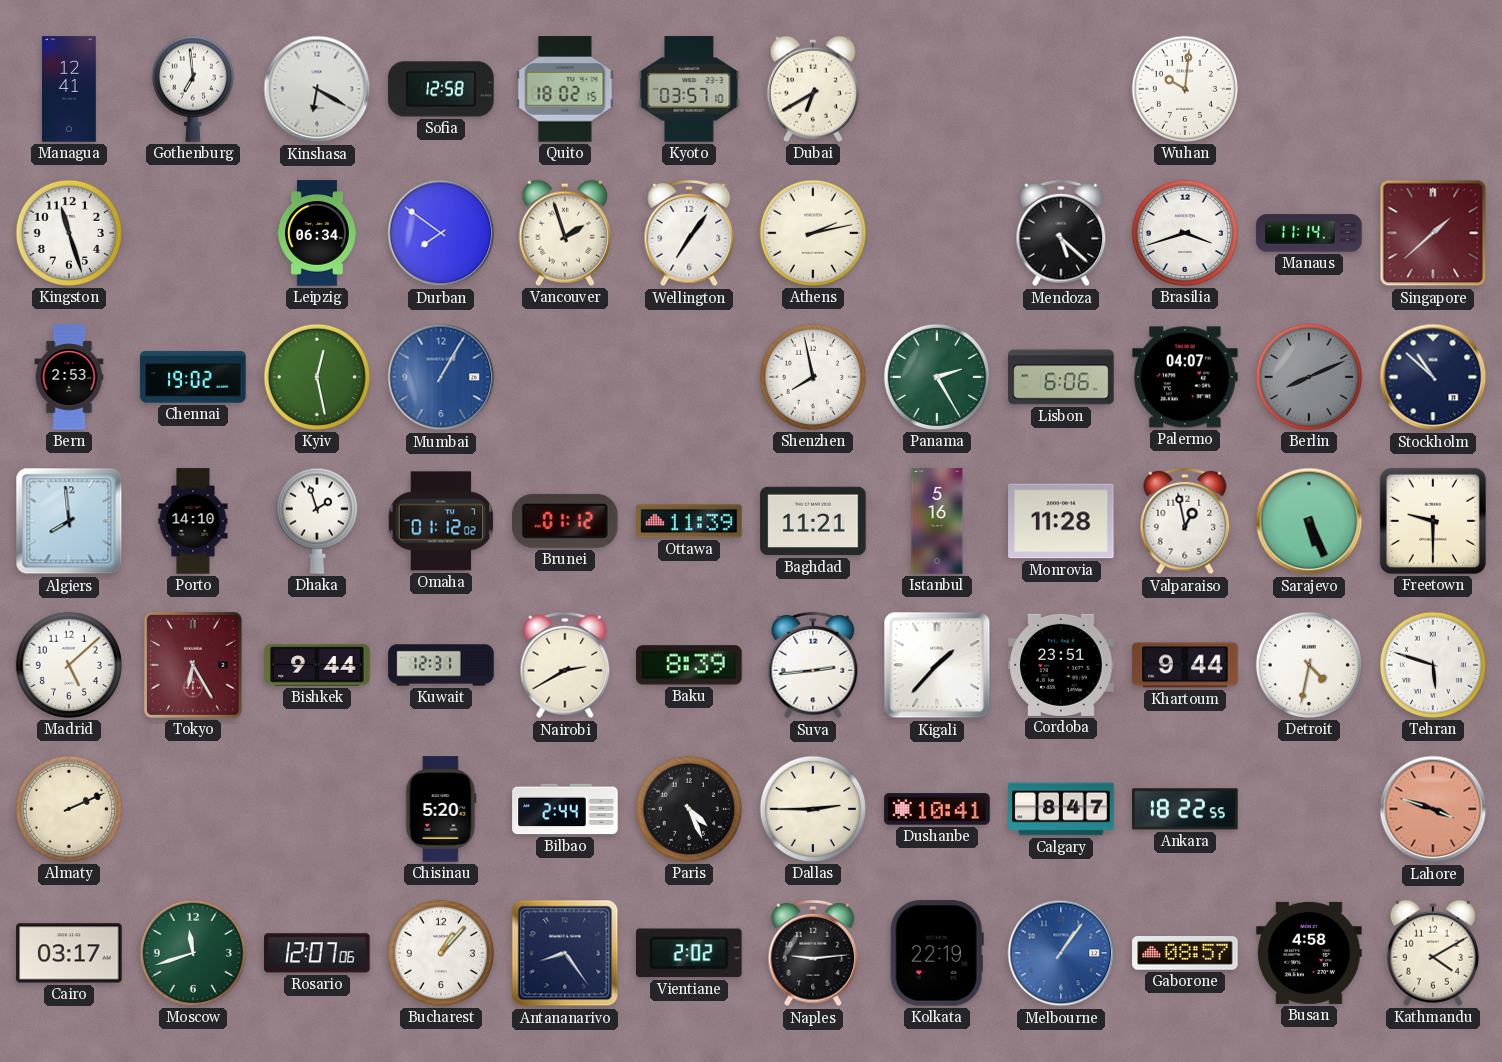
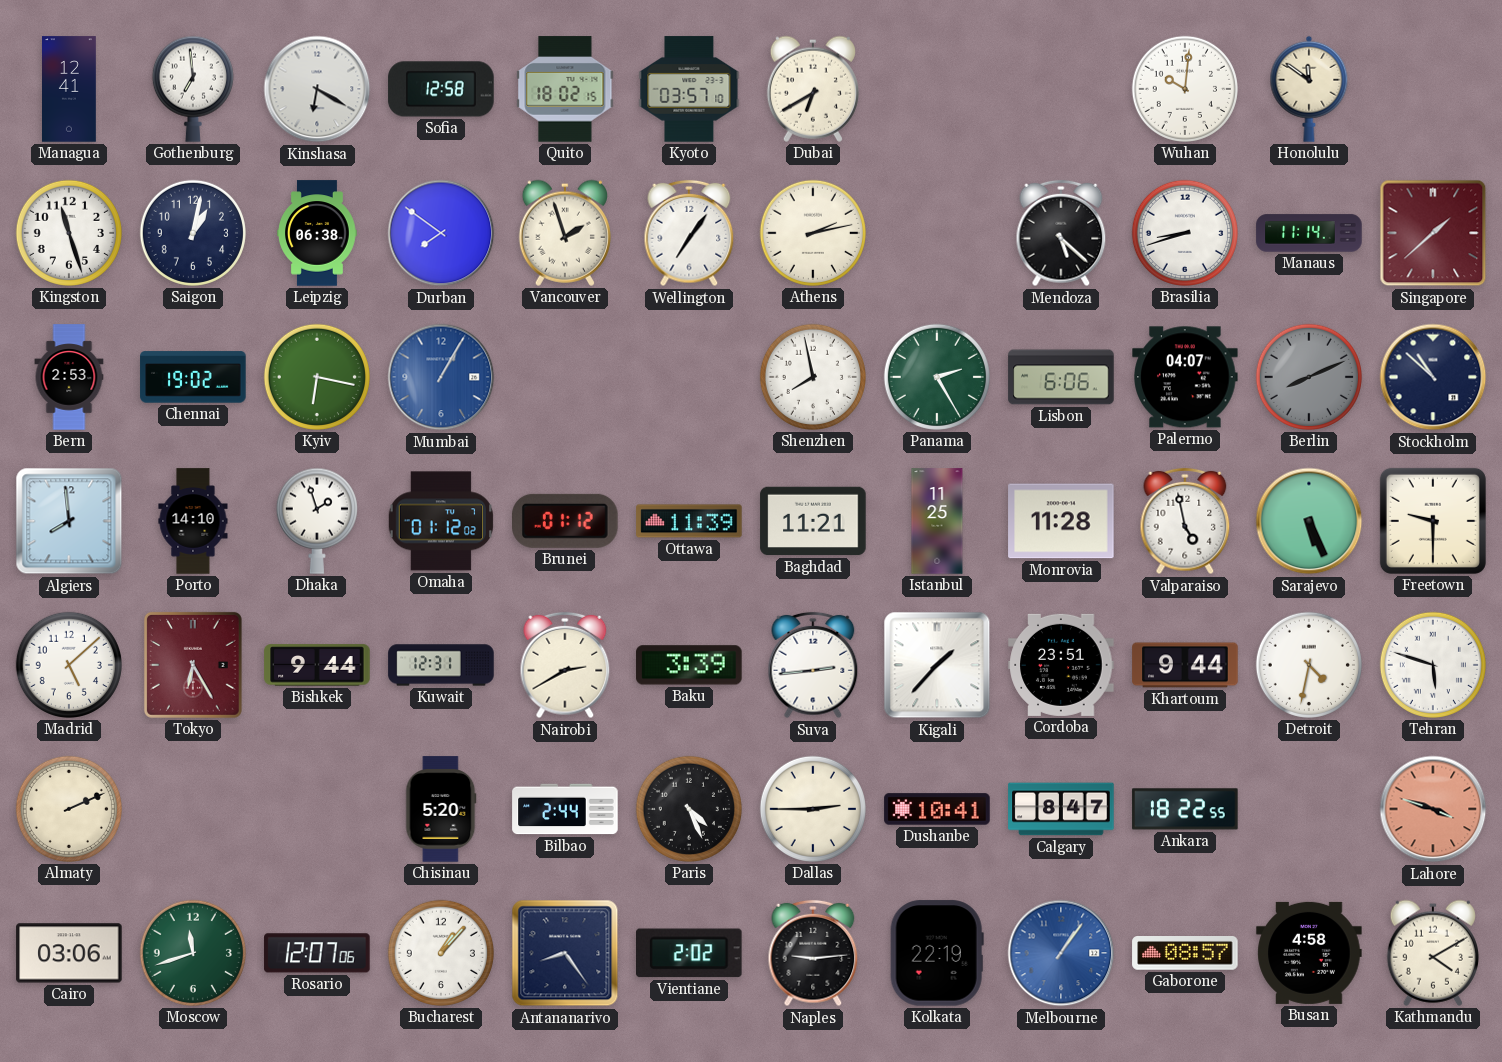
Honolulu: none -> 11:51
Saigon: none -> 1:02
Leipzig: 06:34 -> 06:38
Brasilia: 3:42 -> 8:42
Kyiv: 12:28 -> 6:17
Istanbul: 5:16 -> 11:25
Valparaiso: 12:58 -> 4:58
Baku: 8:39 -> 3:39
Cairo: 03:17 -> 03:06
